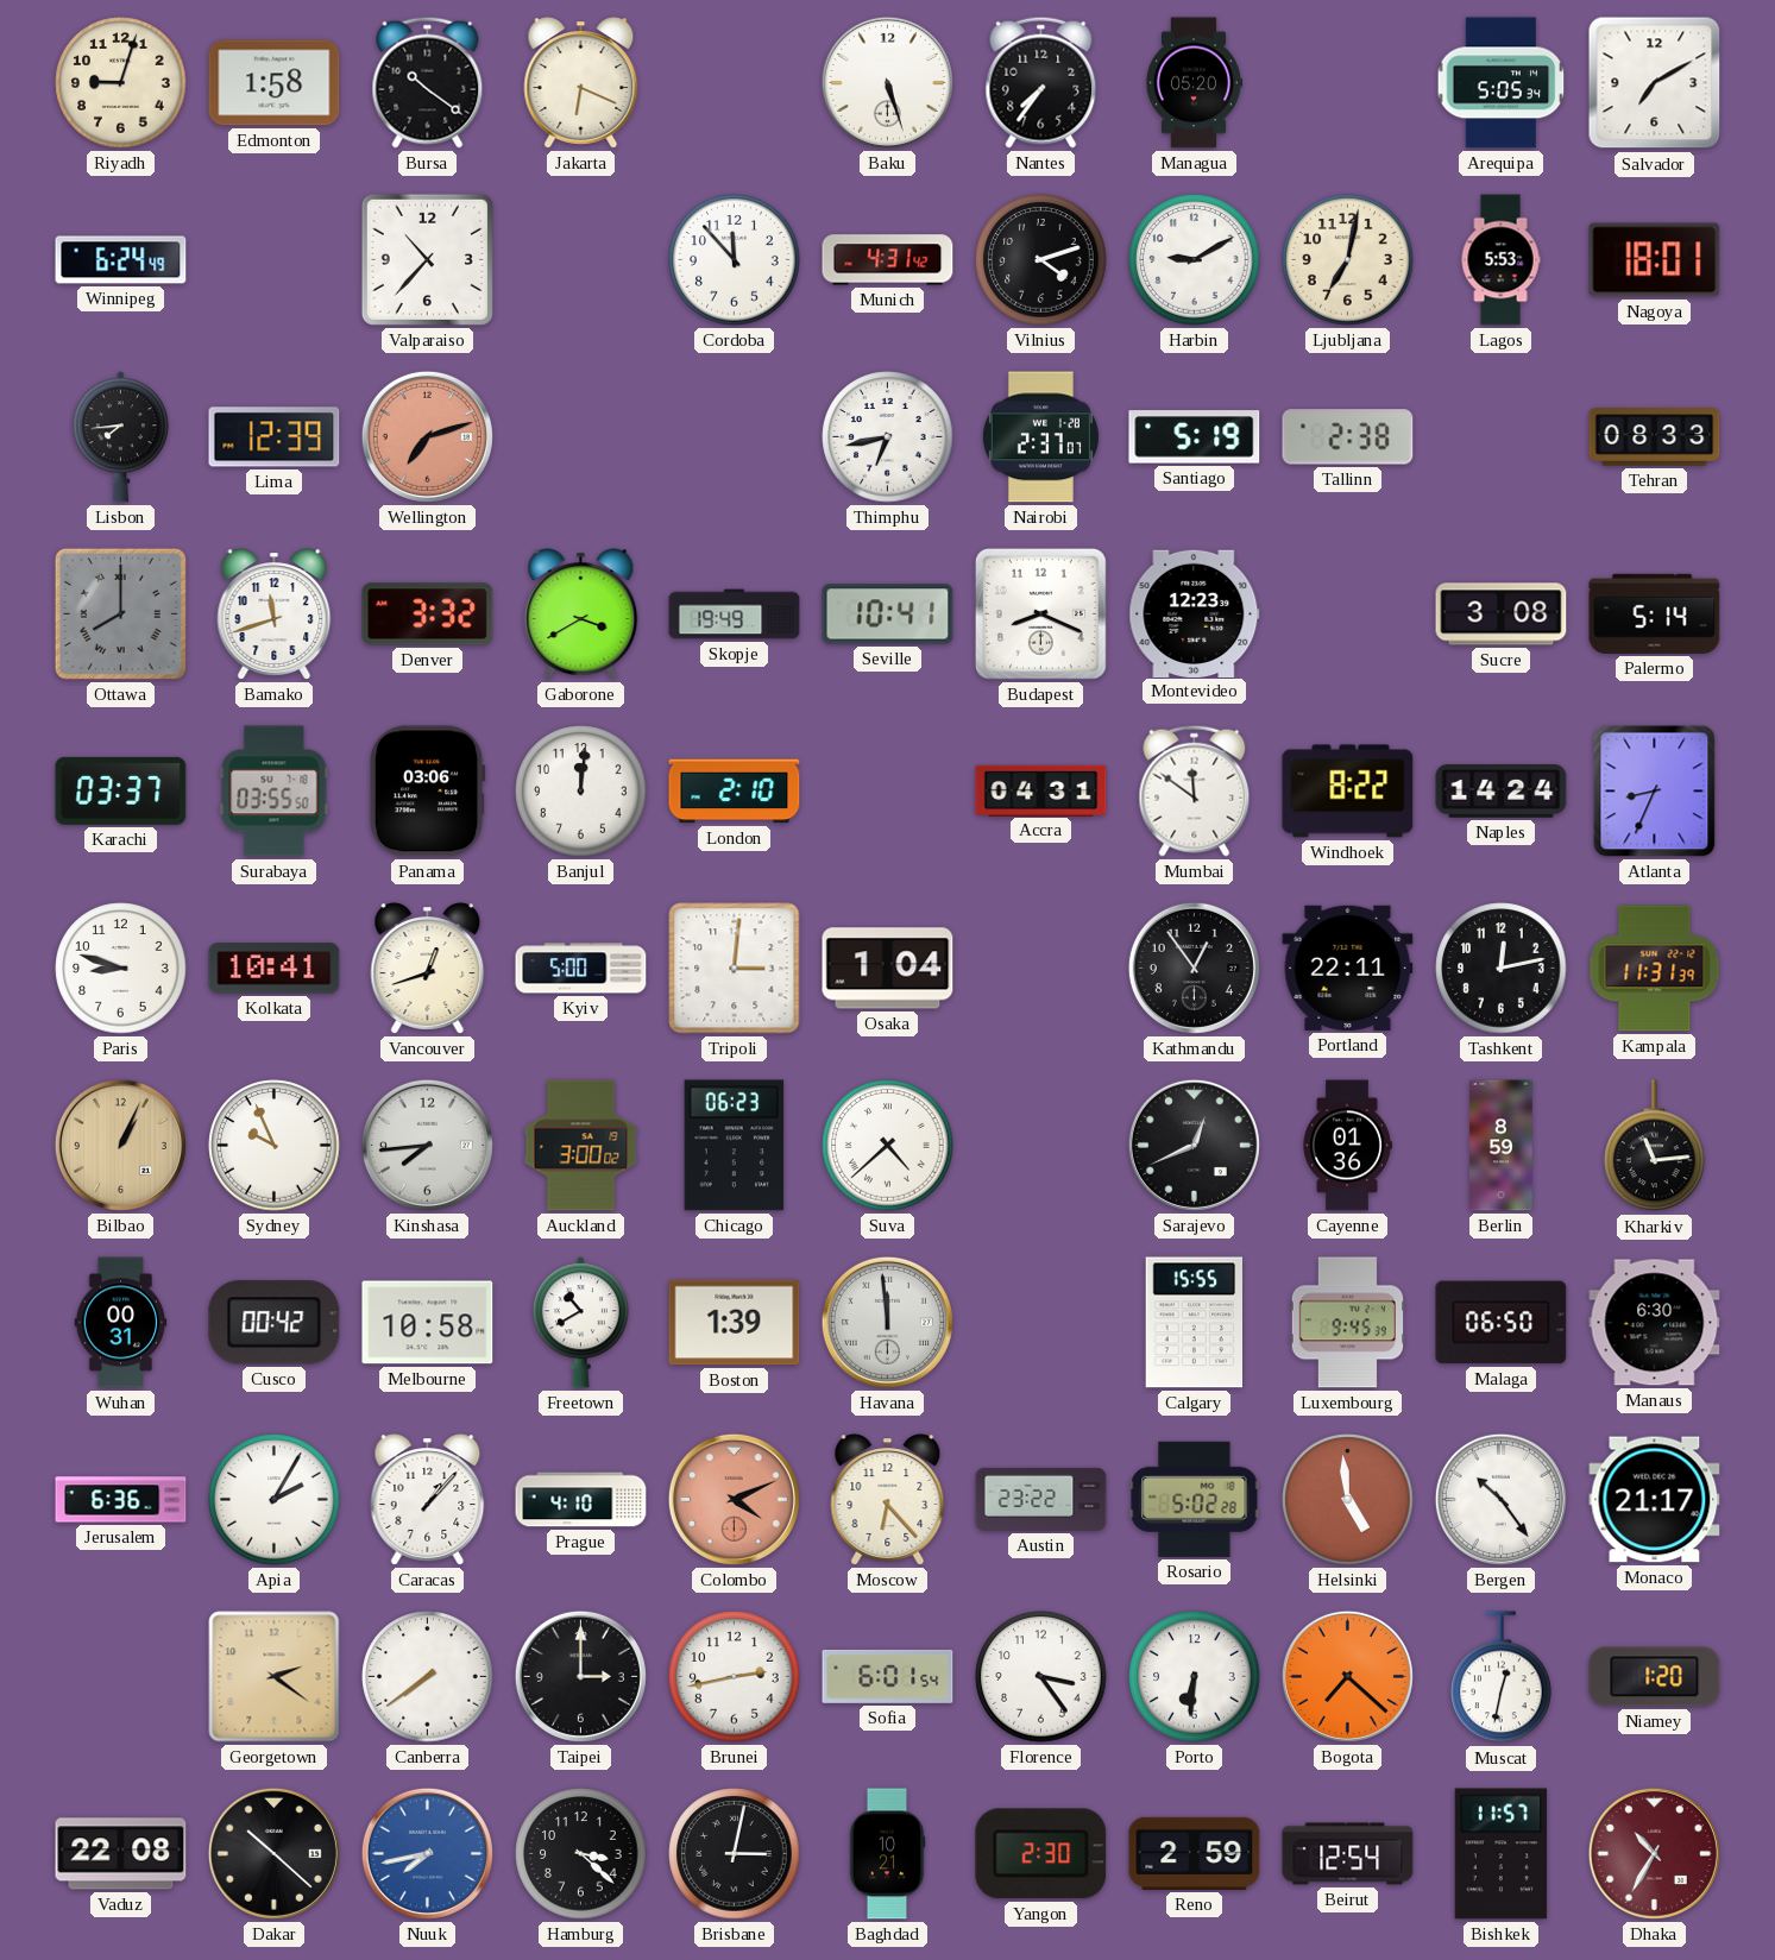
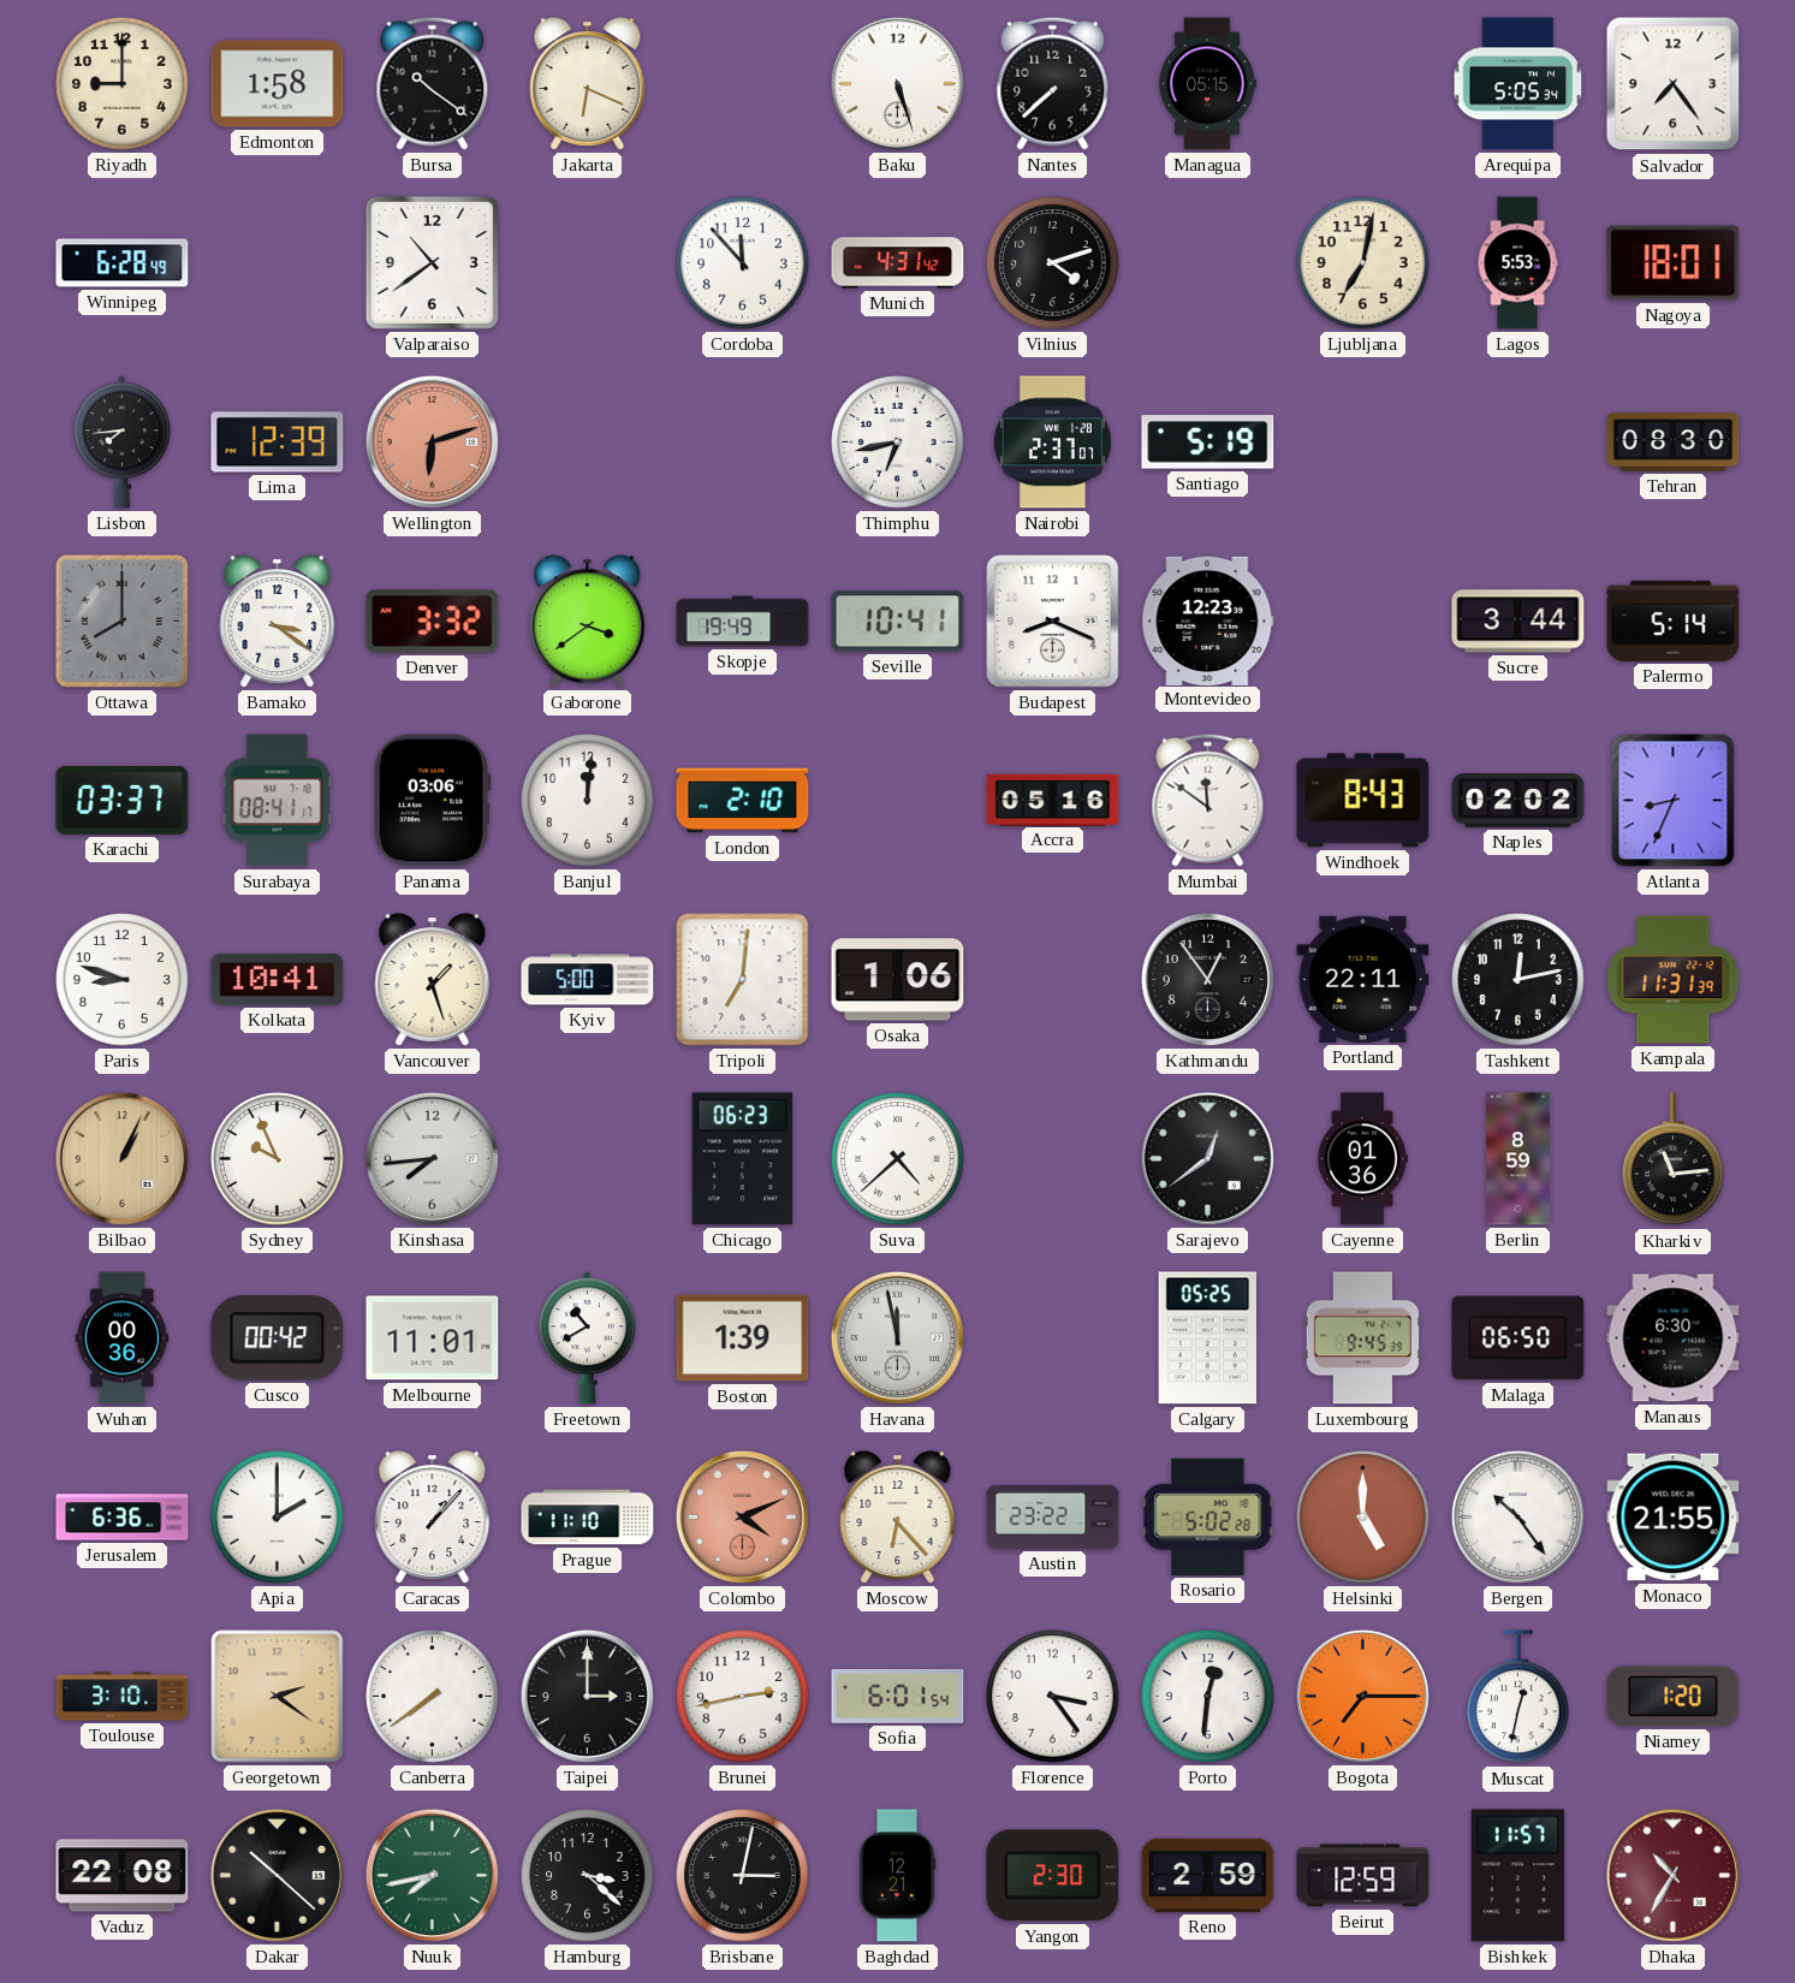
Riyadh: 9:03 -> 9:00
Nantes: 7:36 -> 7:38
Managua: 05:20 -> 05:15
Salvador: 7:10 -> 7:24
Winnipeg: 6:24 -> 6:28
Valparaiso: 10:37 -> 10:39
Harbin: 9:10 -> none
Wellington: 7:12 -> 6:12
Tallinn: 2:38 -> none
Tehran: 08:33 -> 08:30
Bamako: 11:42 -> 3:21
Gaborone: 3:40 -> 3:39
Sucre: 3:08 -> 3:44
Surabaya: 03:55 -> 08:41
Accra: 04:31 -> 05:16
Windhoek: 8:22 -> 8:43
Naples: 14:24 -> 02:02
Vancouver: 12:42 -> 1:27
Tripoli: 3:01 -> 7:01
Osaka: 1:04 -> 1:06
Auckland: 3:00 -> none
Sarajevo: 12:41 -> 12:39
Wuhan: 00:31 -> 00:36
Melbourne: 10:58 -> 11:01
Havana: 11:59 -> 11:58
Calgary: 15:55 -> 05:25
Apia: 2:05 -> 2:00
Prague: 4:10 -> 11:10
Helsinki: 4:59 -> 5:00
Monaco: 21:17 -> 21:55
Toulouse: none -> 3:10
Porto: 6:31 -> 12:31
Bogota: 7:22 -> 7:15
Nuuk dial: blue -> green
Baghdad: 10:21 -> 12:21
Beirut: 12:54 -> 12:59
